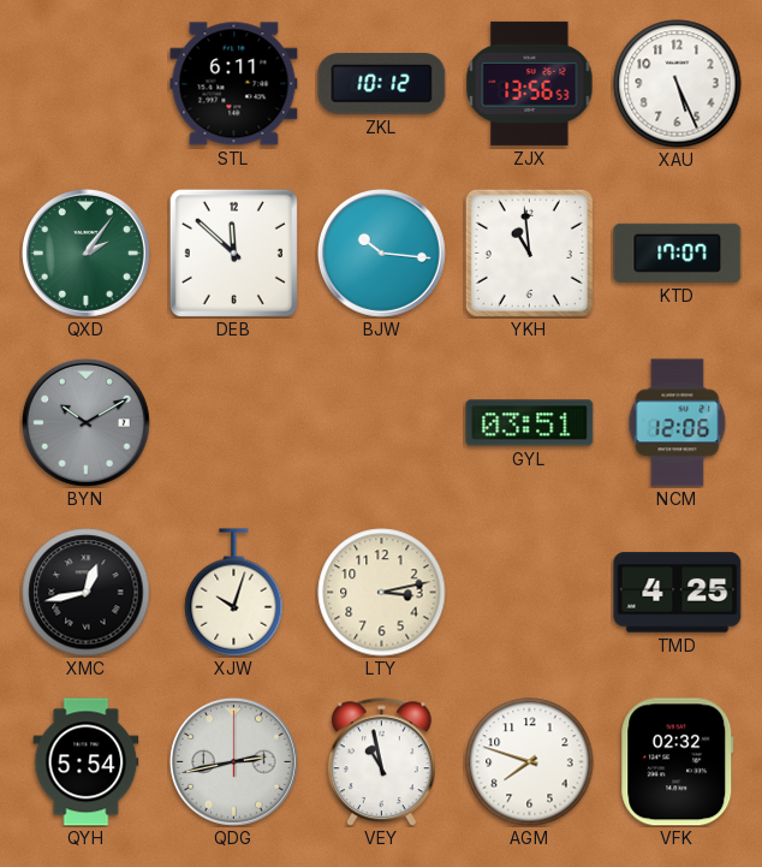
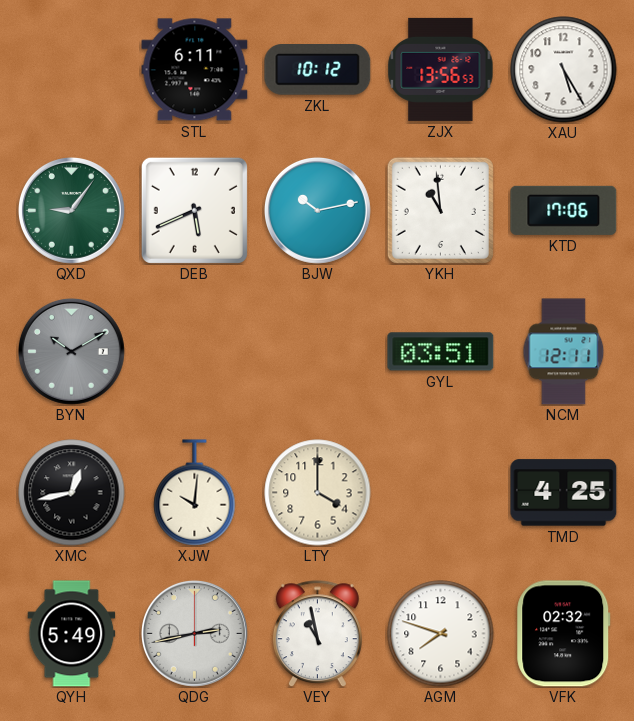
XAU: 5:26 -> 5:25
QXD: 2:06 -> 9:06
DEB: 11:52 -> 5:41
BJW: 10:16 -> 10:13
KTD: 17:07 -> 17:06
NCM: 12:06 -> 12:11
XJW: 10:03 -> 10:01
LTY: 3:13 -> 4:00
QYH: 5:54 -> 5:49
